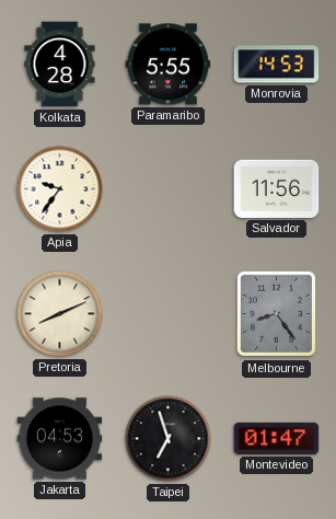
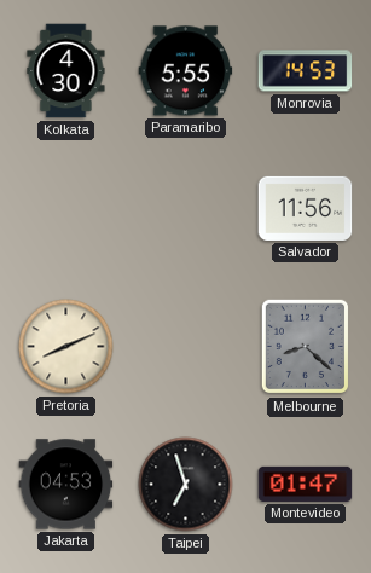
Kolkata: 4:28 -> 4:30
Apia: 9:36 -> none
Melbourne: 8:24 -> 8:22
